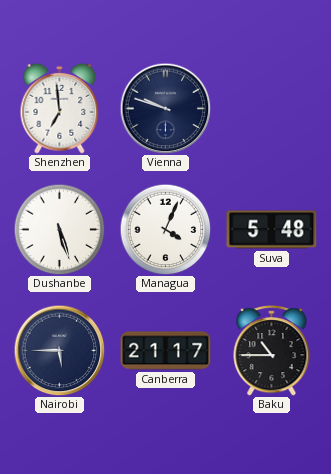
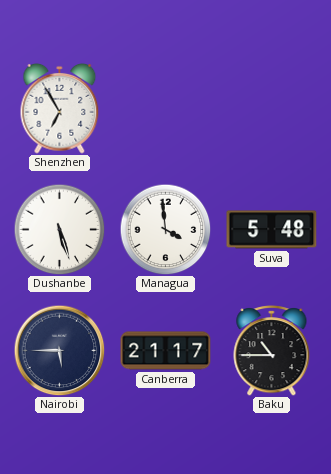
Shenzhen: 6:59 -> 6:55
Vienna: 9:48 -> none
Managua: 4:04 -> 3:59
